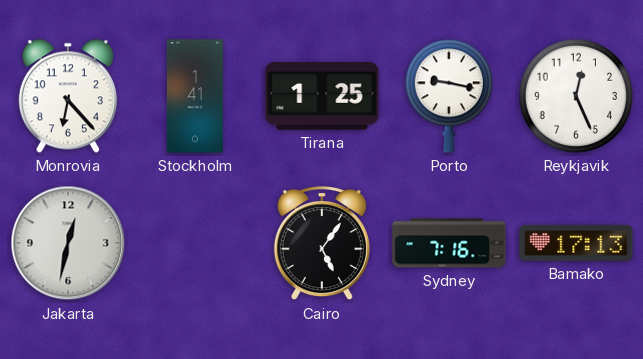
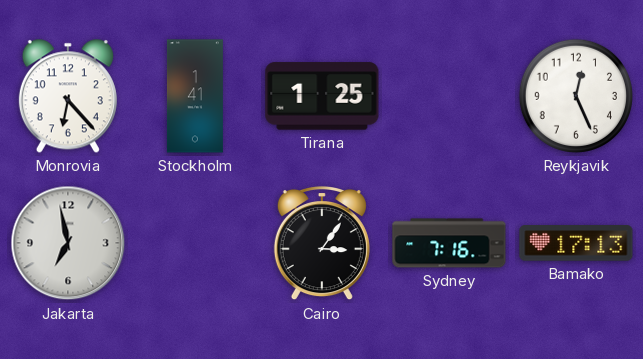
Porto: 9:17 -> none
Jakarta: 12:32 -> 6:58
Cairo: 5:06 -> 3:06
